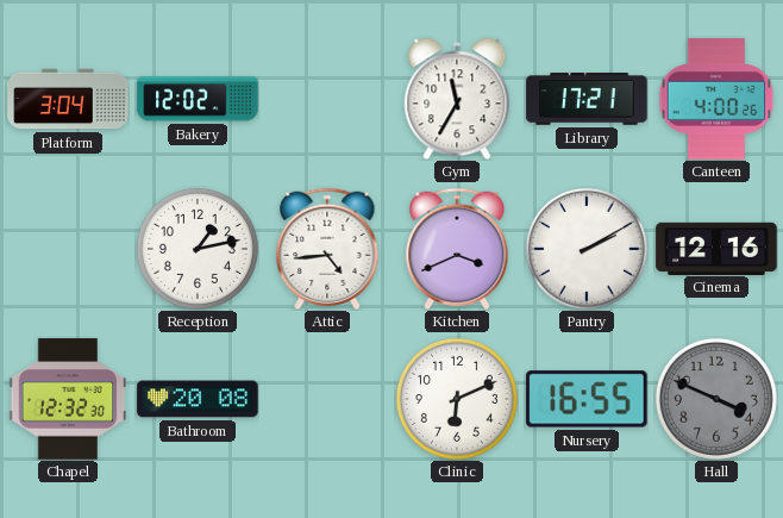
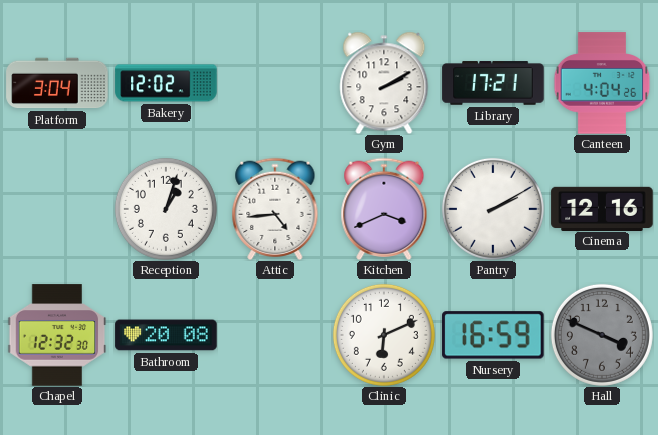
Gym: 11:35 -> 2:10
Canteen: 4:00 -> 4:04
Reception: 1:13 -> 1:03
Nursery: 16:55 -> 16:59
